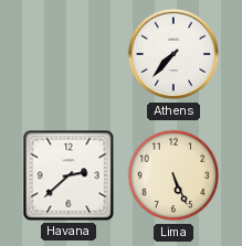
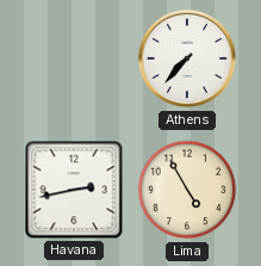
Havana: 2:38 -> 2:43
Lima: 5:26 -> 4:55
